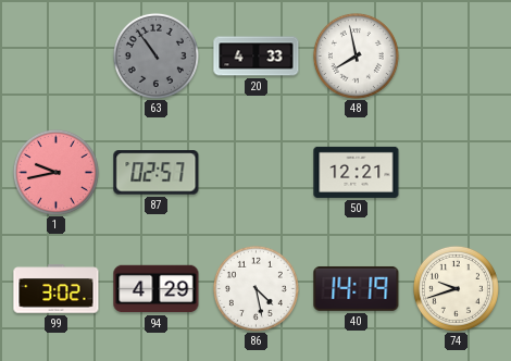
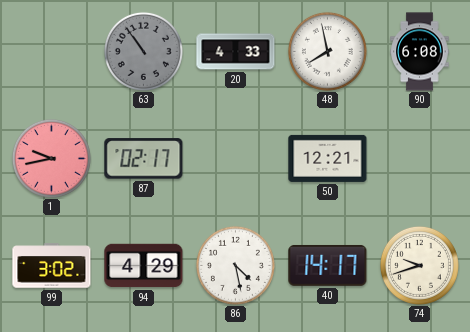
90: none -> 6:08
87: 02:57 -> 02:17
40: 14:19 -> 14:17
